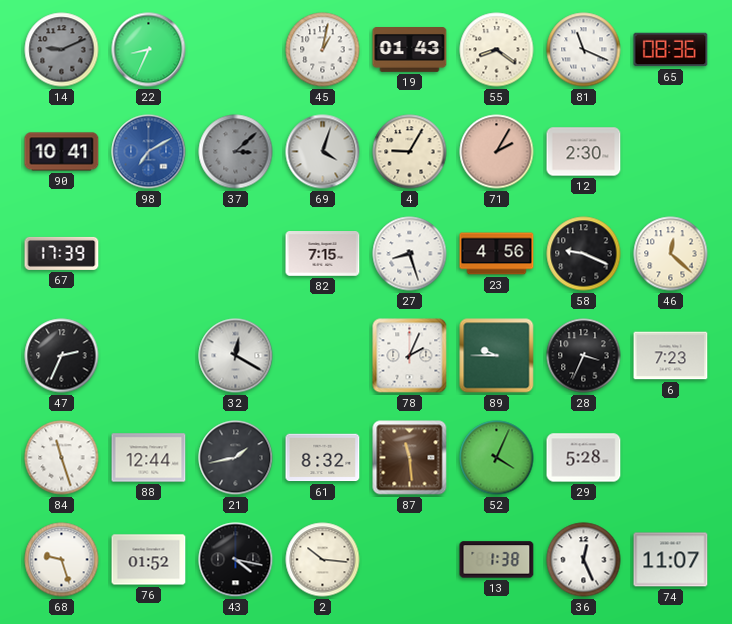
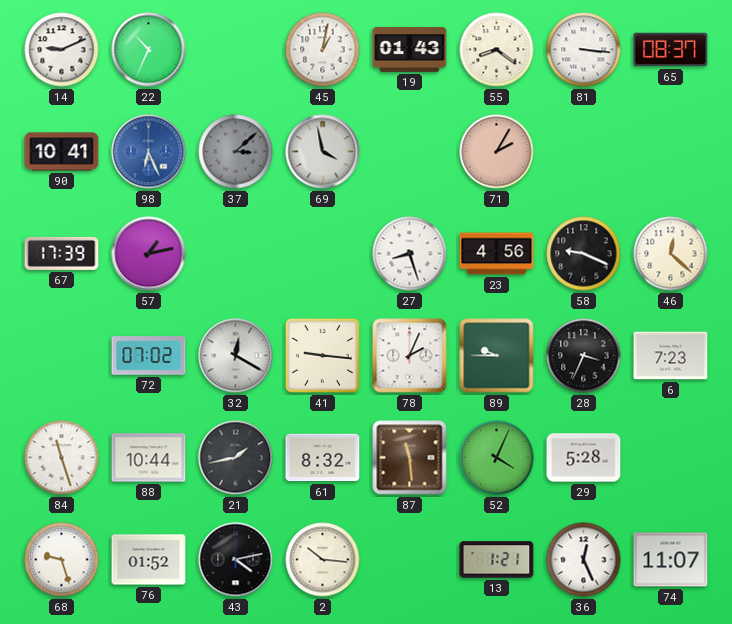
14 dial: grey -> white
22: 8:34 -> 10:34
81: 11:19 -> 3:16
65: 08:36 -> 08:37
98: 7:10 -> 6:26
69: 4:03 -> 3:58
4: 9:05 -> none
12: 2:30 -> none
57: none -> 1:13
82: 7:15 -> none
47: 2:34 -> none
72: none -> 07:02
41: none -> 9:16
88: 12:44 -> 10:44
43: 4:17 -> 4:13
13: 1:38 -> 1:21
